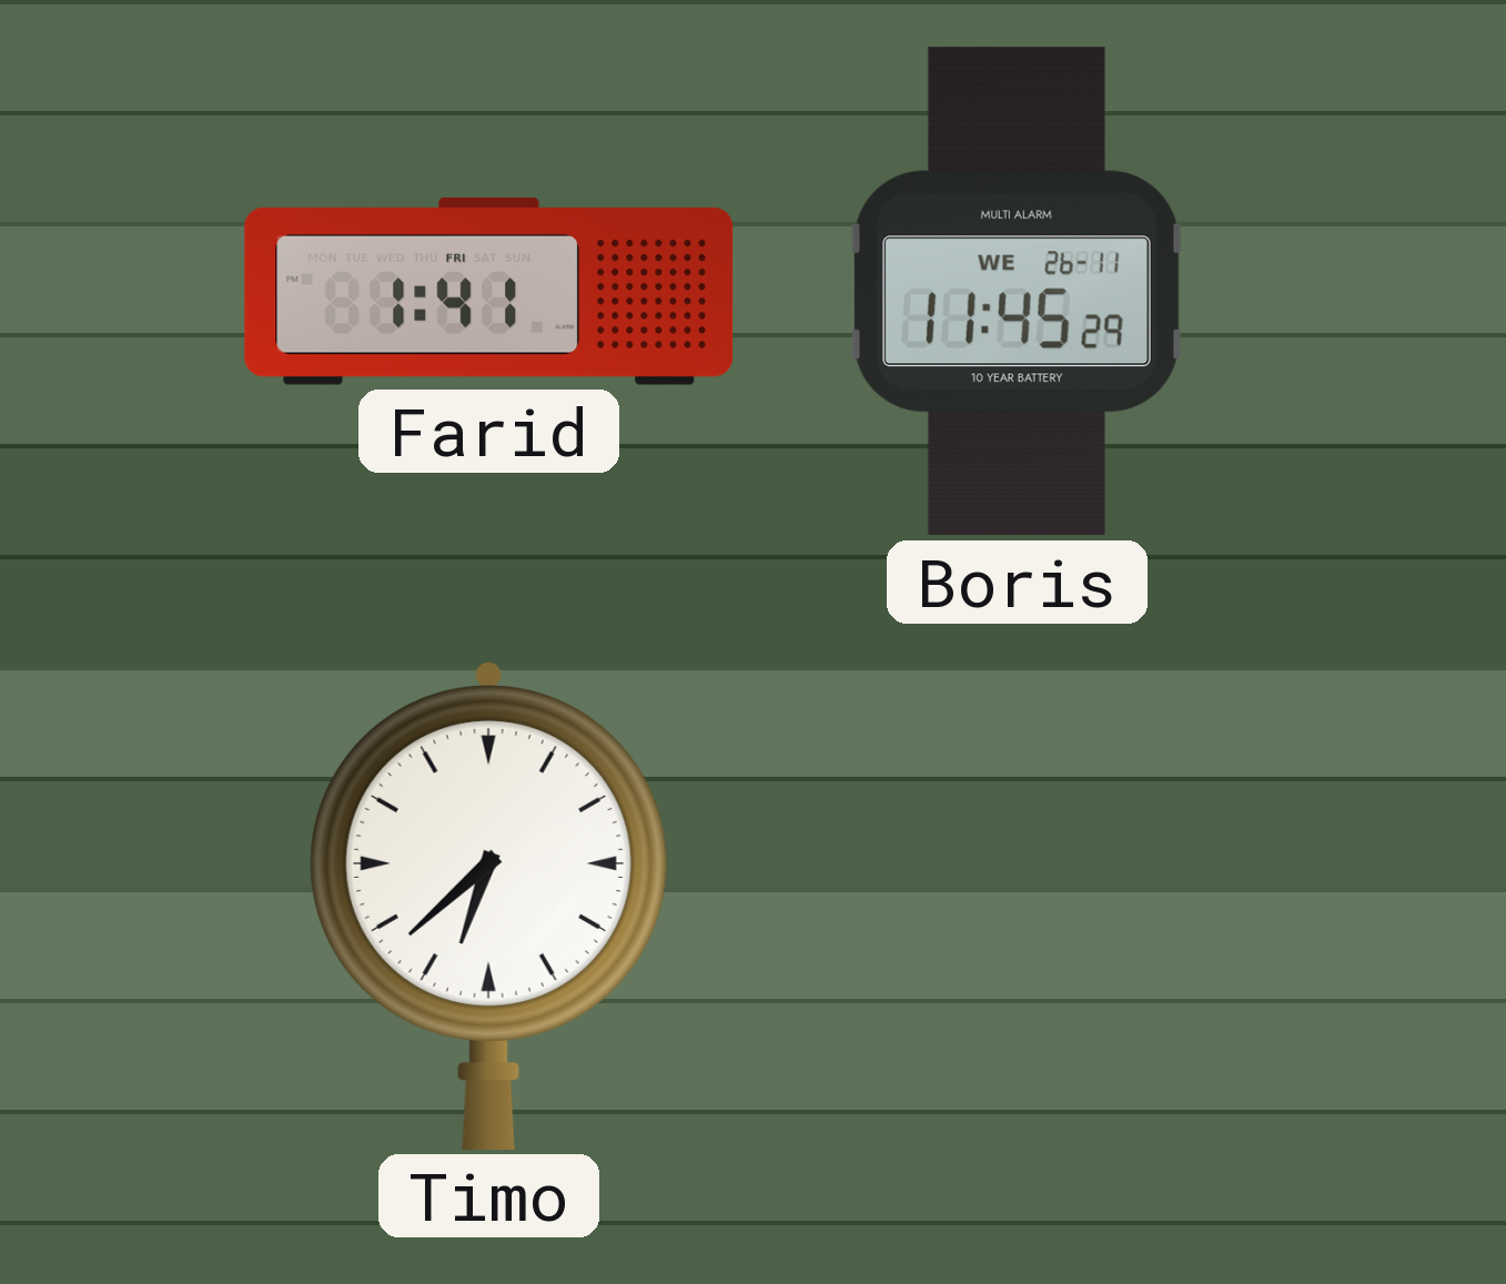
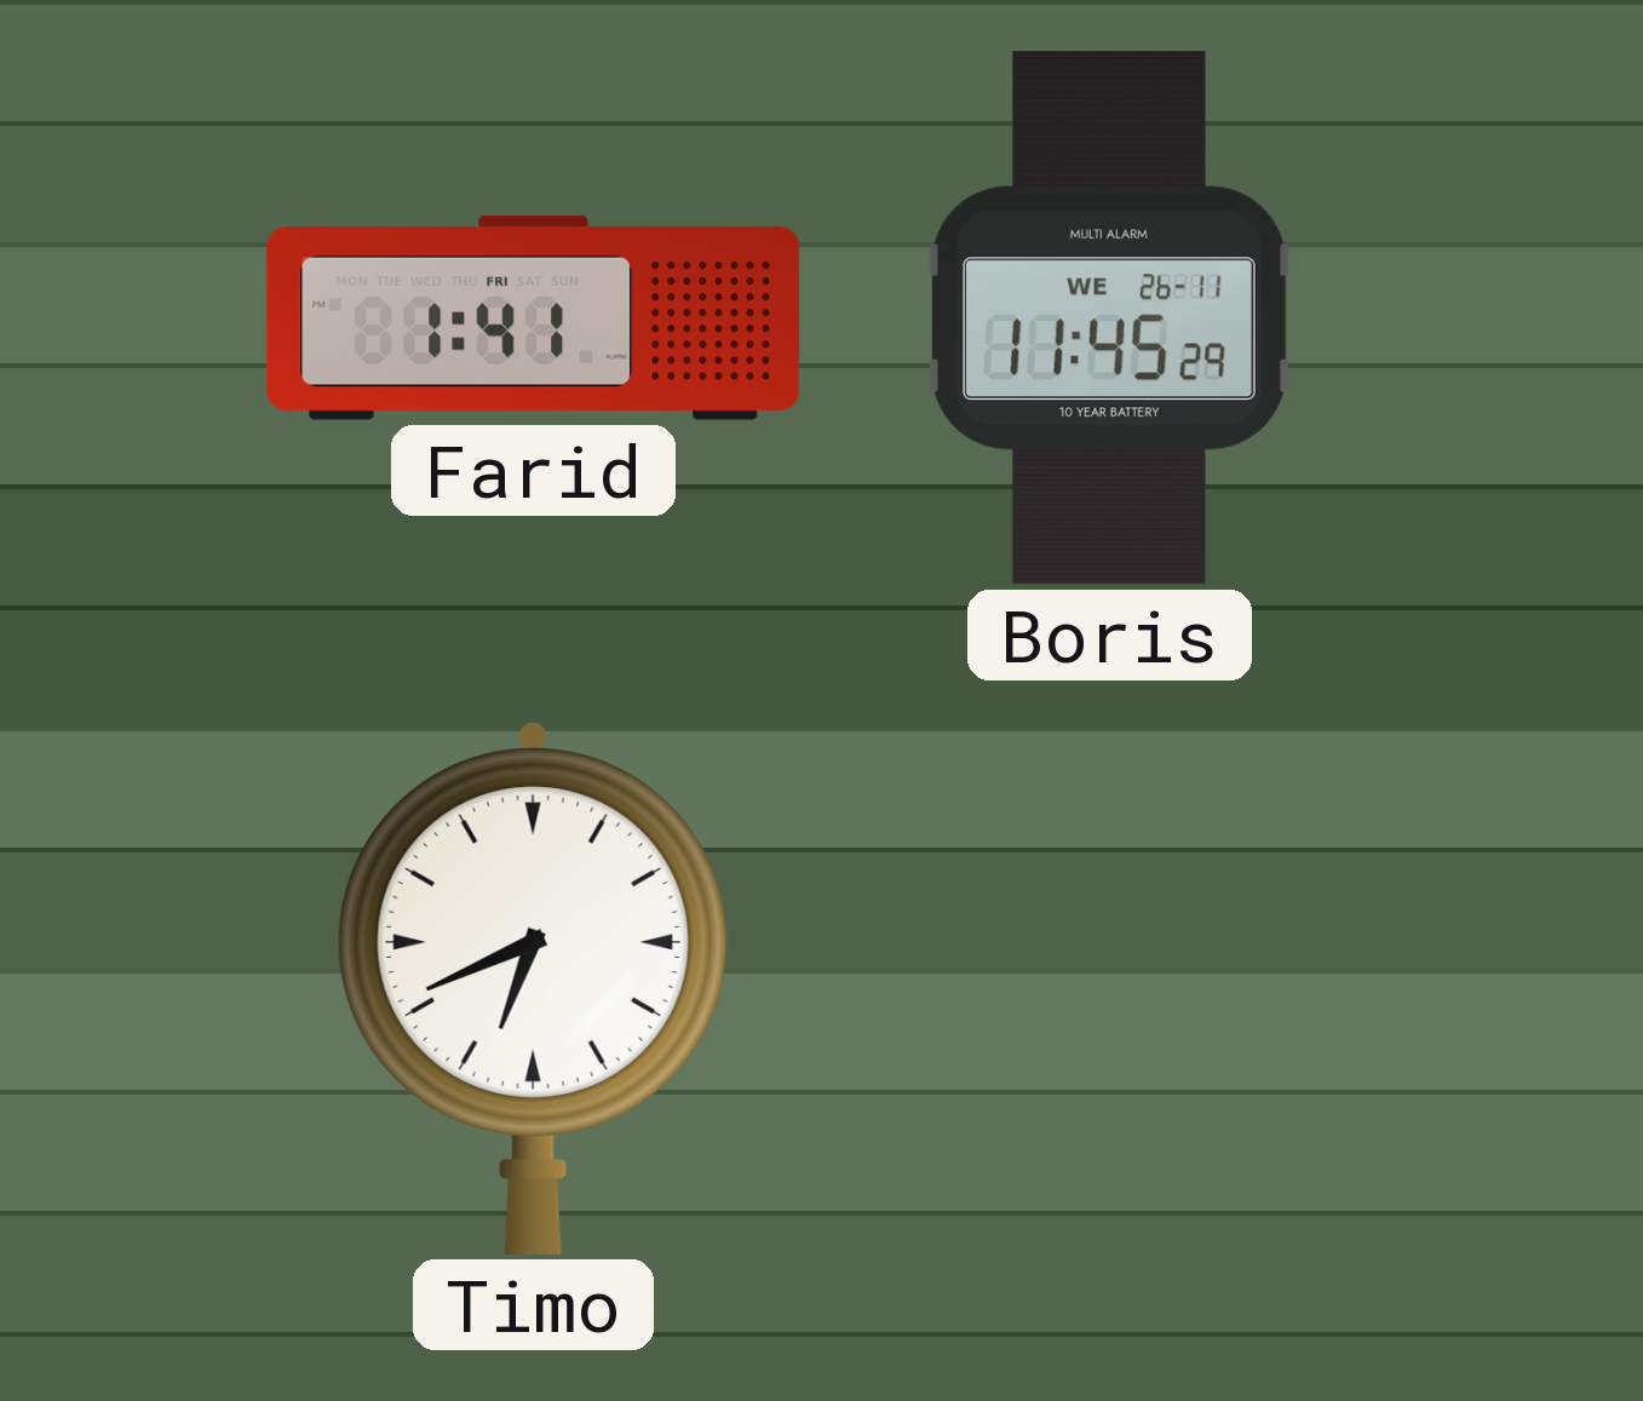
Timo: 6:38 -> 6:41
